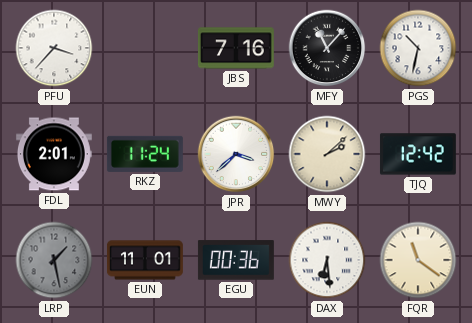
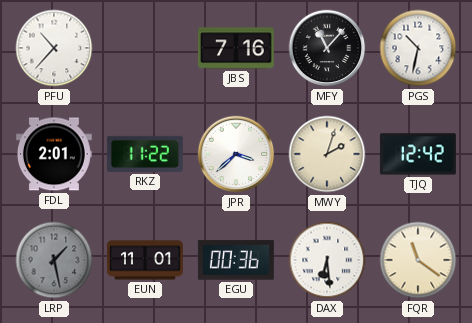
PFU: 3:37 -> 10:37
RKZ: 11:24 -> 11:22
MWY: 2:08 -> 2:03
